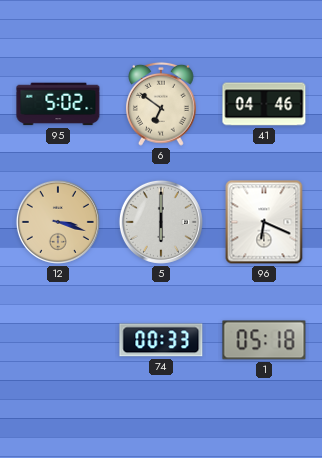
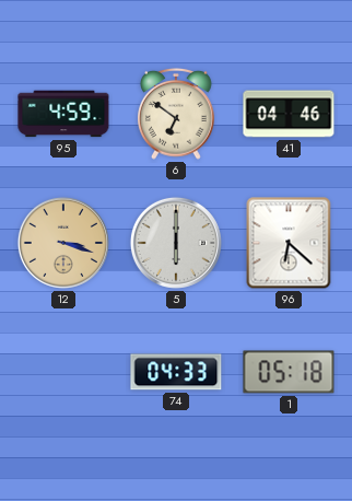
95: 5:02 -> 4:59
96: 6:19 -> 6:22
74: 00:33 -> 04:33
